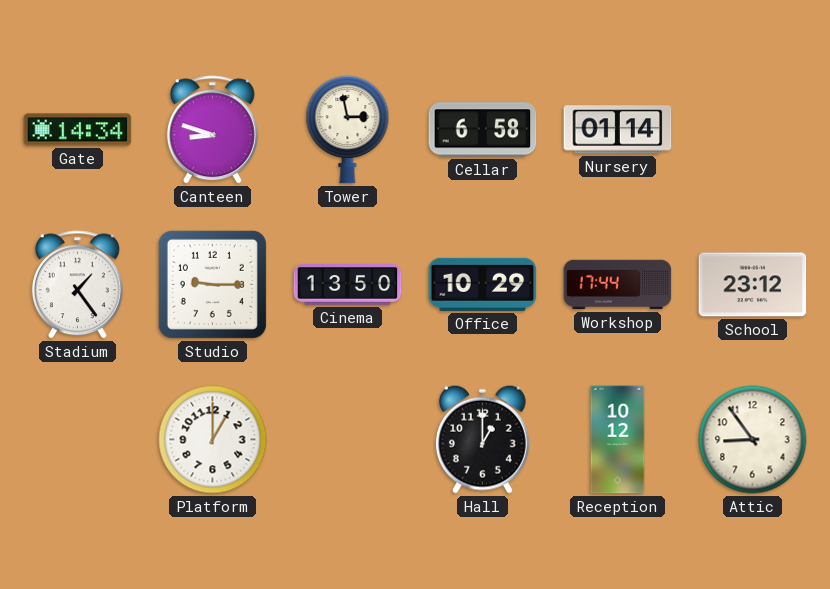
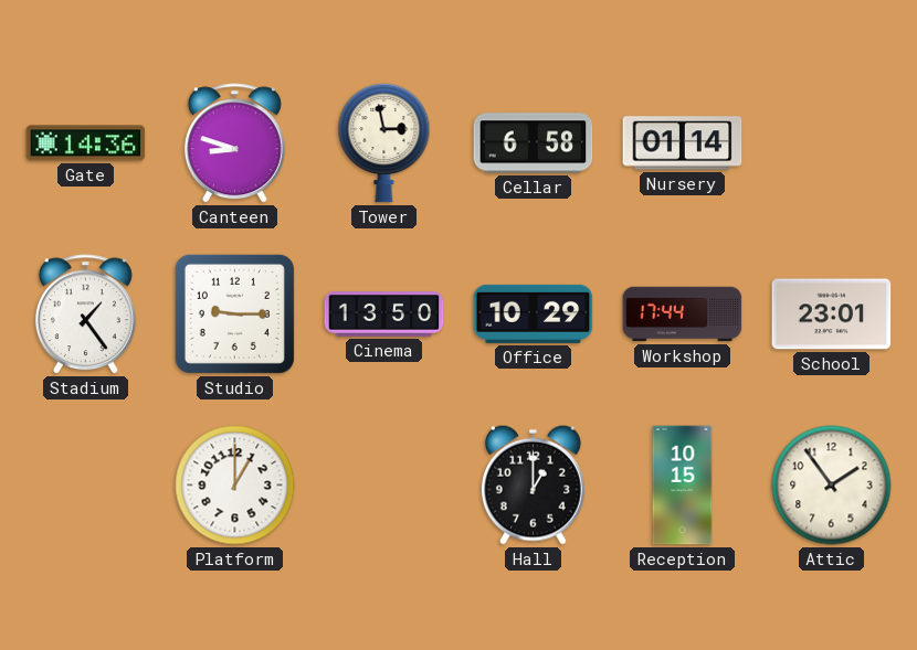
Gate: 14:34 -> 14:36
School: 23:12 -> 23:01
Reception: 10:12 -> 10:15
Attic: 8:54 -> 1:54
